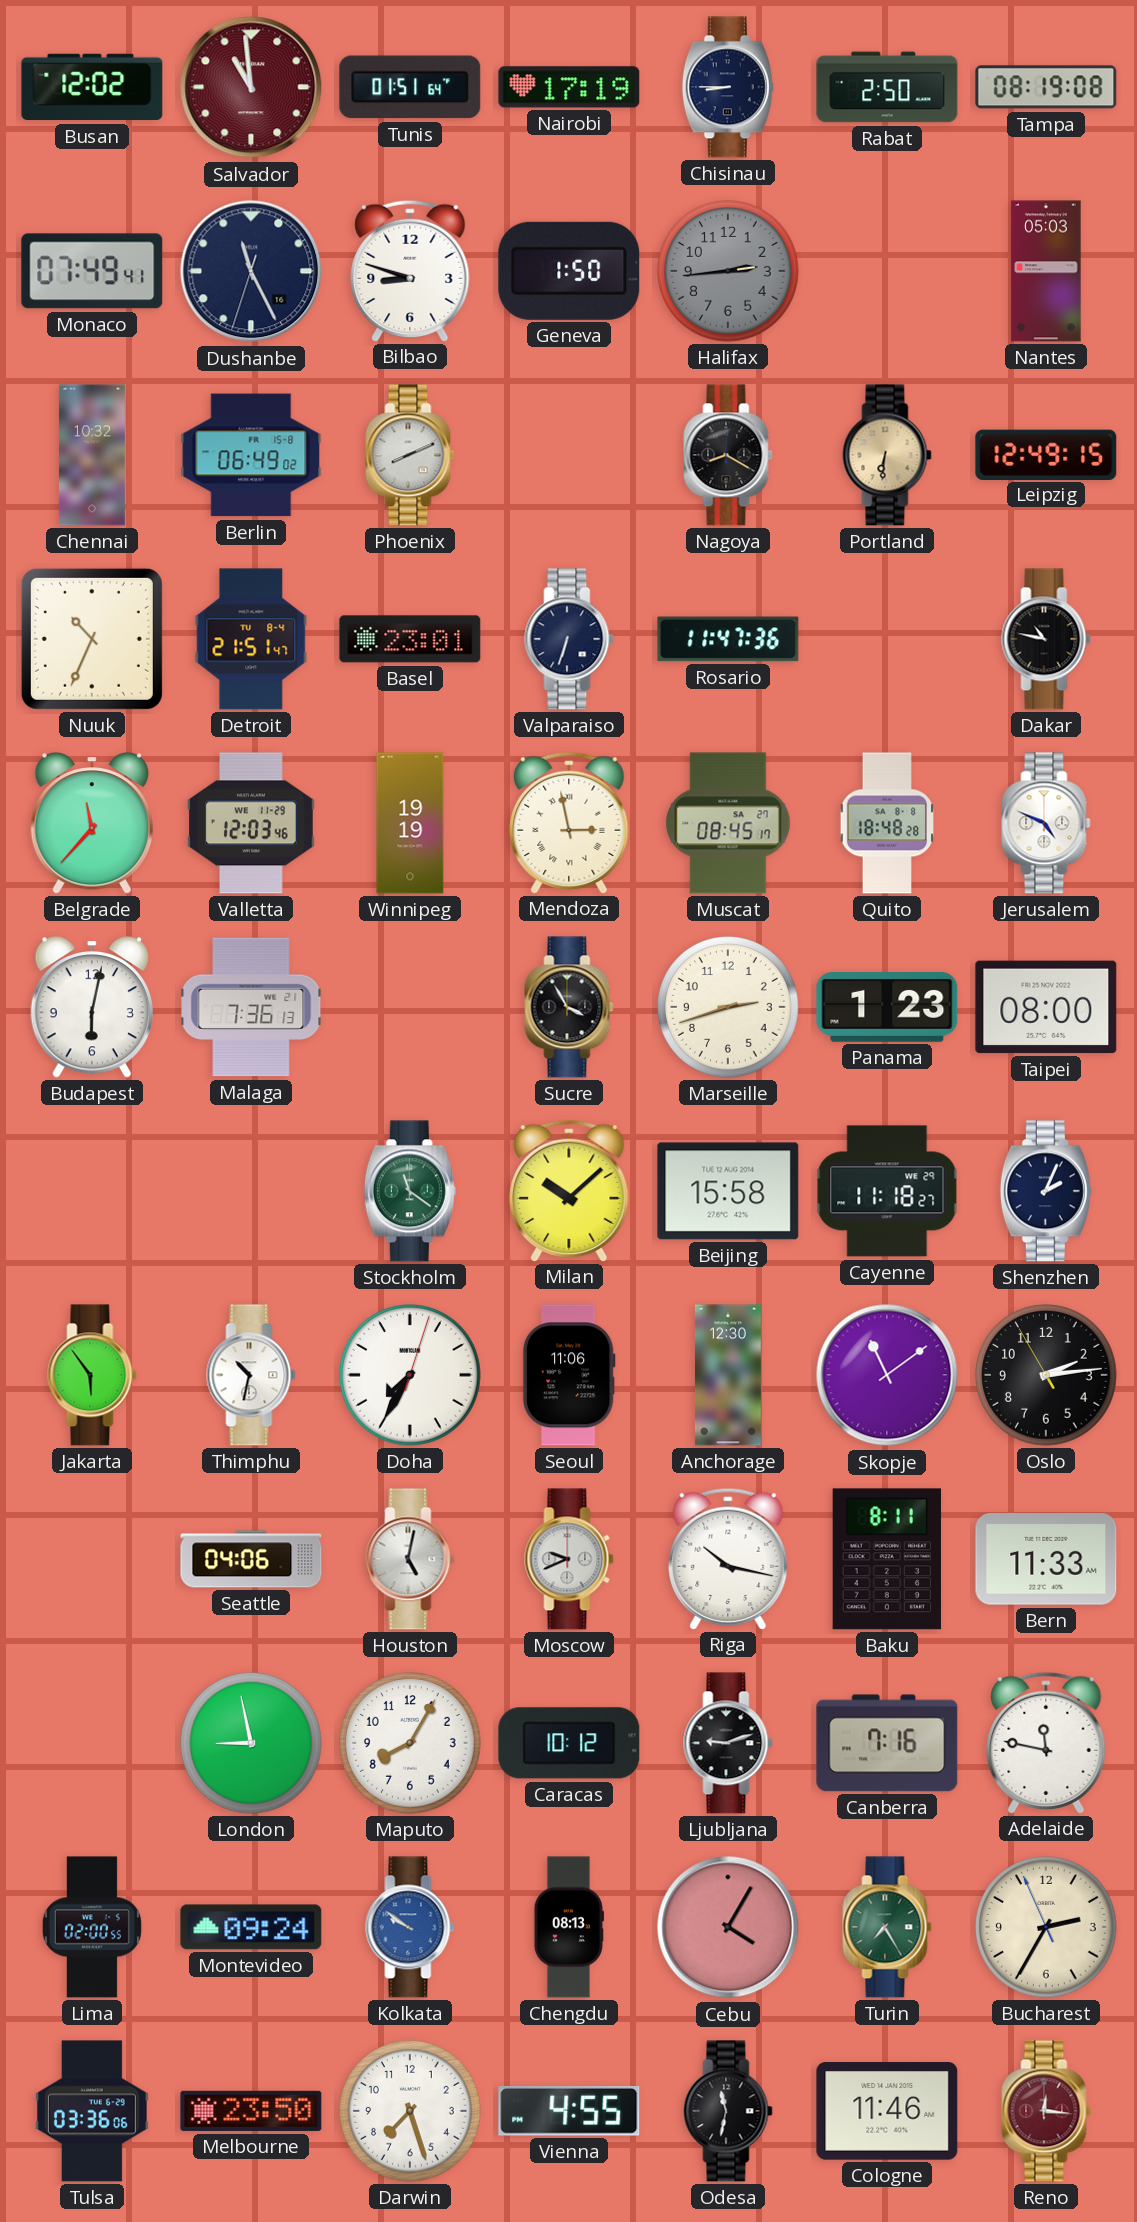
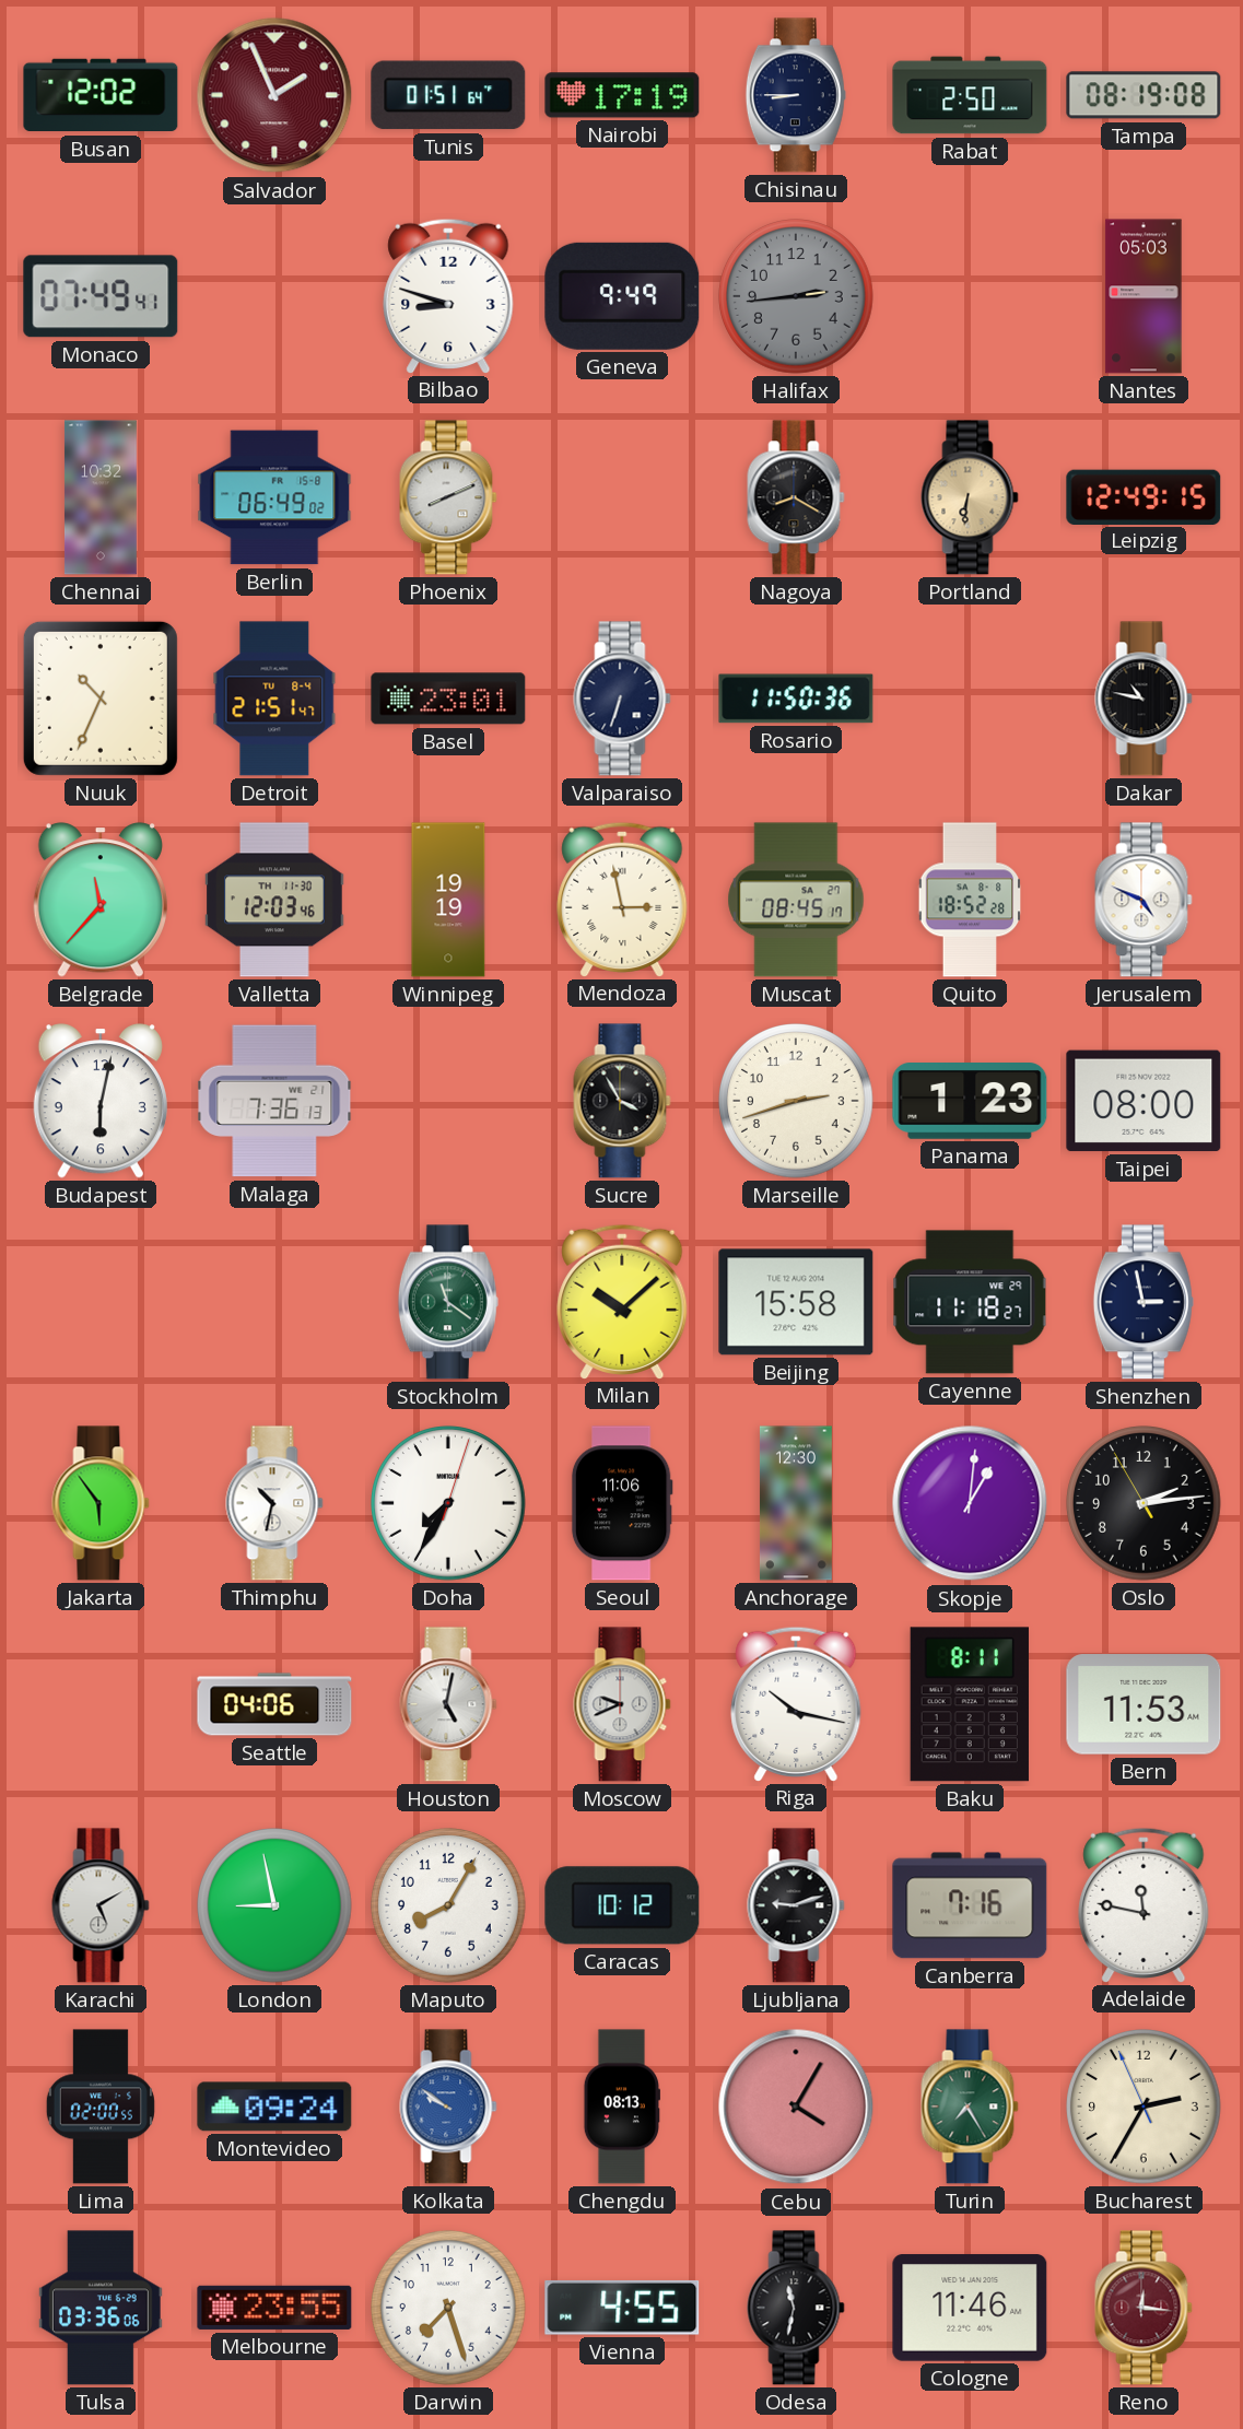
Salvador: 10:59 -> 1:56
Dushanbe: 11:25 -> none
Geneva: 1:50 -> 9:49
Rosario: 11:47 -> 11:50
Valletta date: WE 11-29 -> TH 11-30
Quito: 18:48 -> 18:52
Shenzhen: 2:04 -> 2:58
Skopje: 11:09 -> 1:01
Bern: 11:33 -> 11:53
Karachi: none -> 5:10
Melbourne: 23:50 -> 23:55
